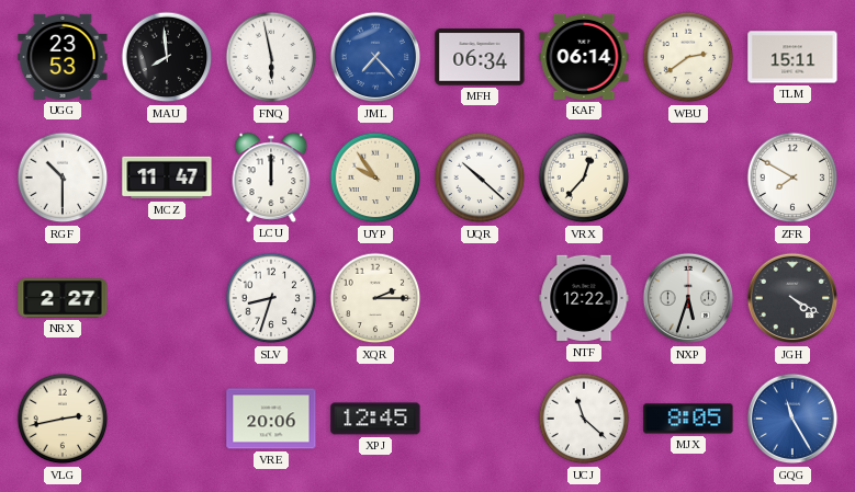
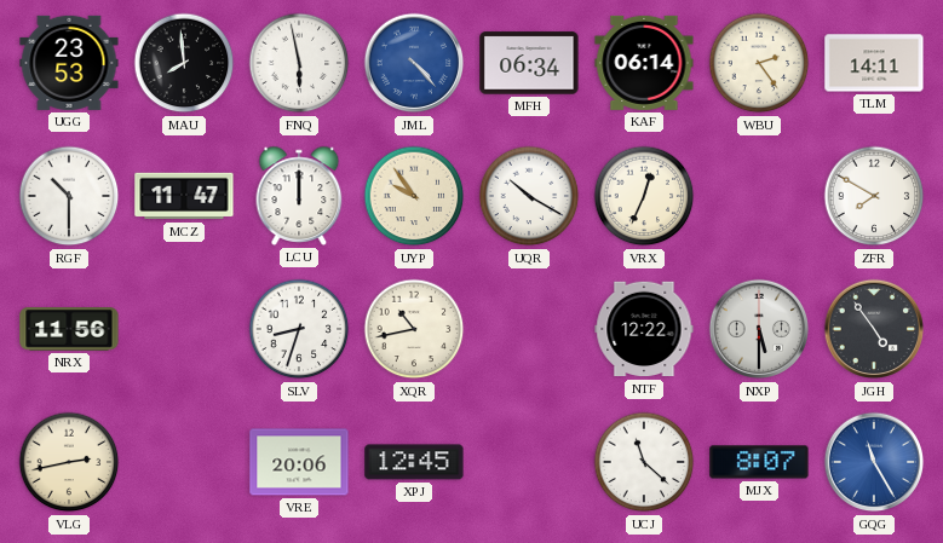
JML: 7:23 -> 4:23
WBU: 2:39 -> 2:24
TLM: 15:11 -> 14:11
UQR: 10:22 -> 10:20
VRX: 12:37 -> 12:34
NRX: 2:27 -> 11:56
XQR: 2:15 -> 10:43
NXP: 5:33 -> 5:30
JGH: 4:20 -> 4:54
MJX: 8:05 -> 8:07
